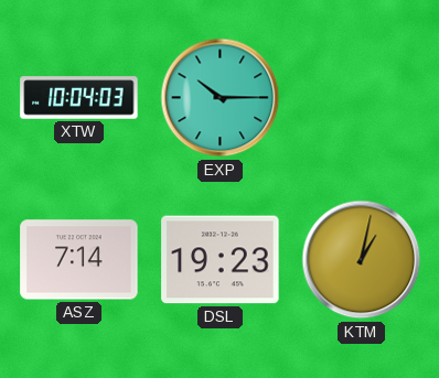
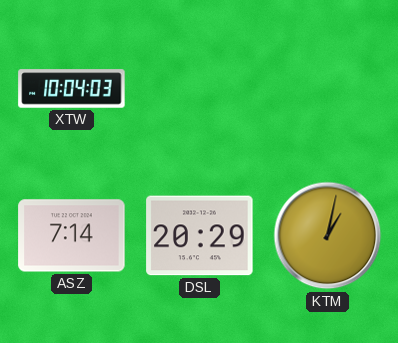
EXP: 10:15 -> none
DSL: 19:23 -> 20:29
